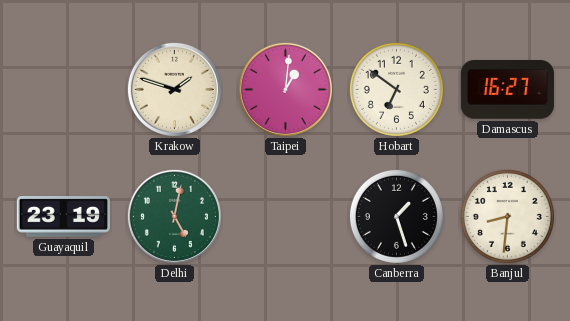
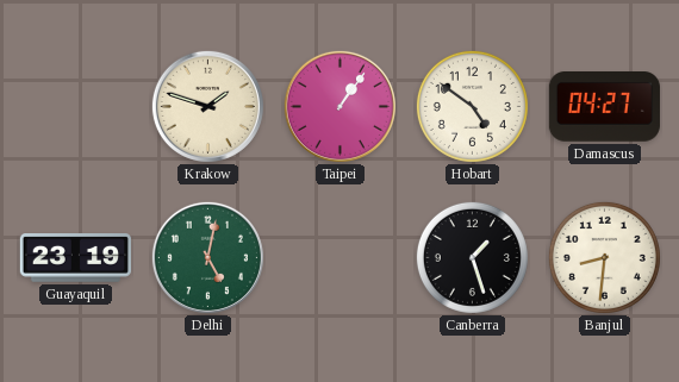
Taipei: 1:01 -> 1:06
Hobart: 6:51 -> 4:51
Damascus: 16:27 -> 04:27
